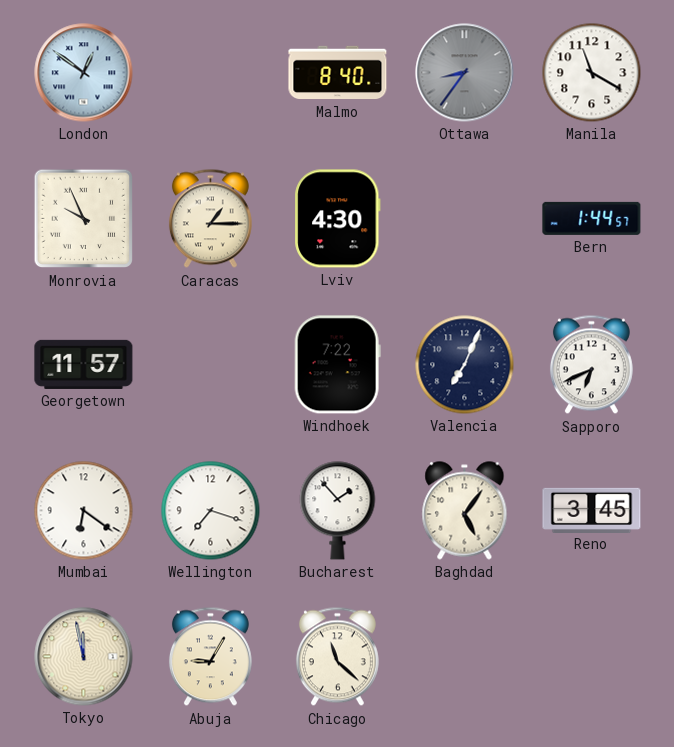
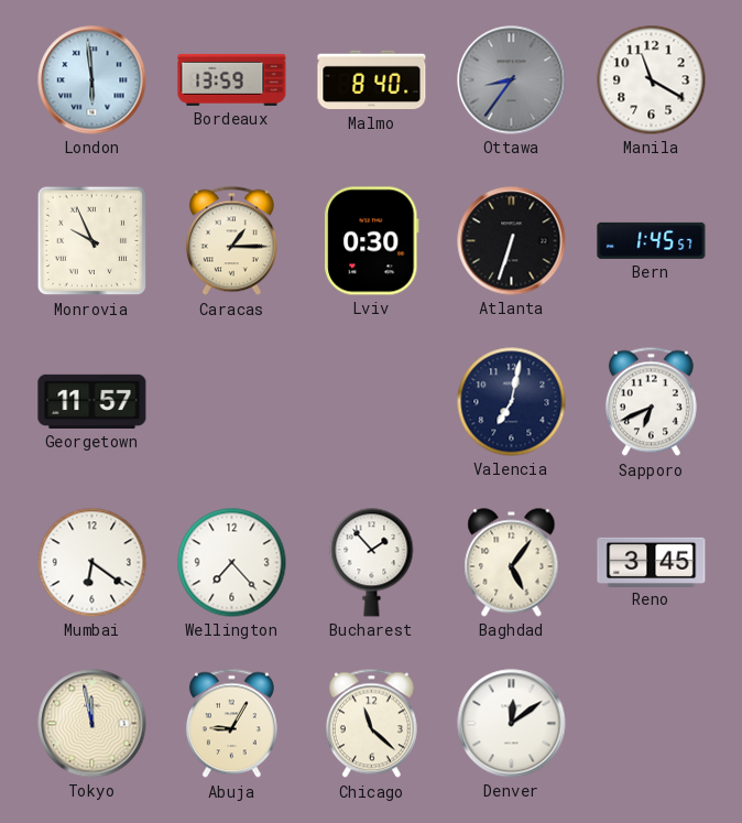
London: 12:51 -> 5:59
Bordeaux: none -> 13:59
Lviv: 4:30 -> 0:30
Atlanta: none -> 6:33
Bern: 1:44 -> 1:45
Windhoek: 7:22 -> none
Valencia: 7:04 -> 7:02
Wellington: 7:18 -> 7:23
Denver: none -> 12:09
